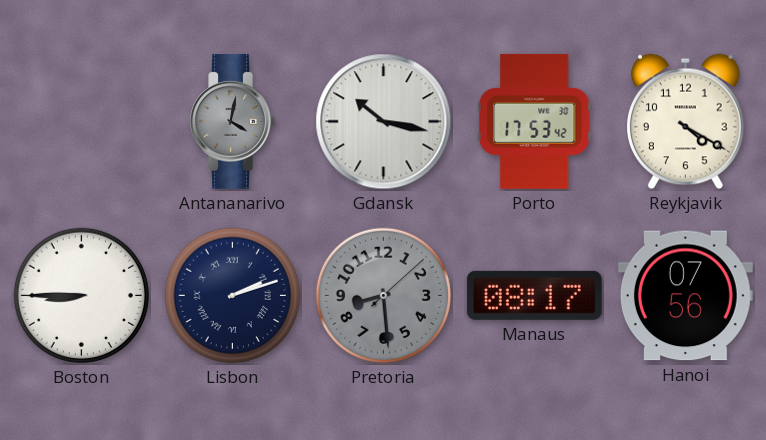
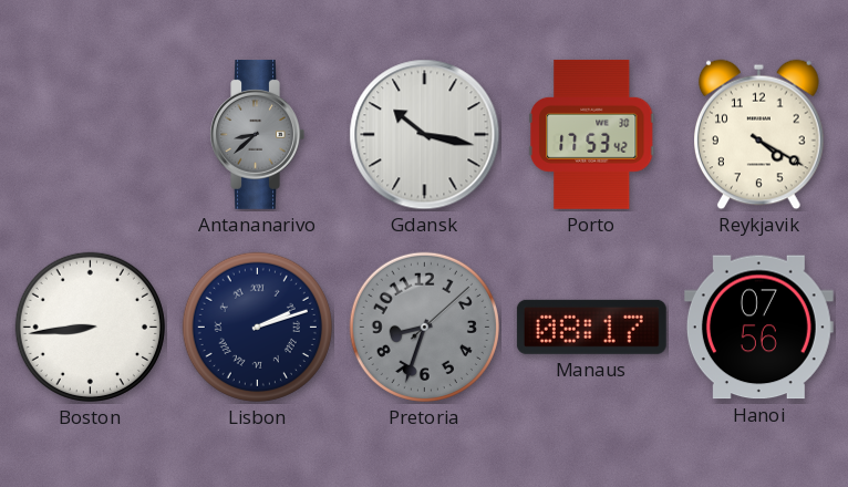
Antananarivo: 4:02 -> 8:38
Boston: 8:45 -> 8:44
Pretoria: 8:29 -> 8:33
